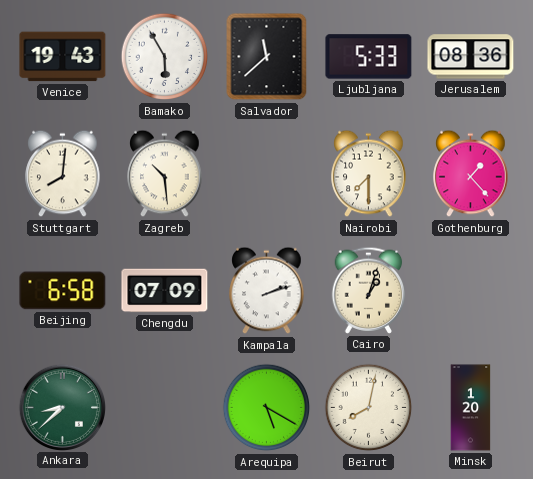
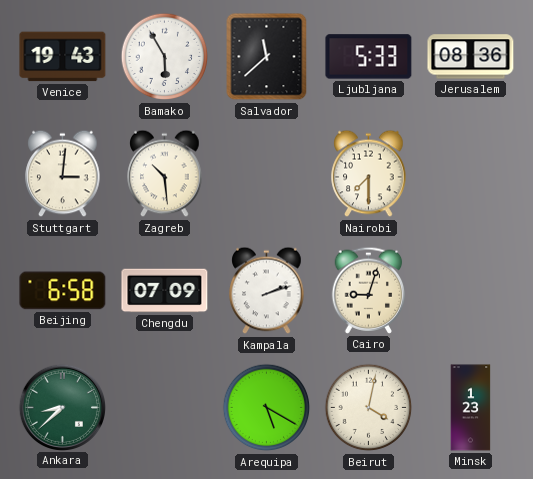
Stuttgart: 8:01 -> 3:01
Gothenburg: 1:23 -> none
Cairo: 1:03 -> 9:03
Beirut: 8:02 -> 4:02
Minsk: 1:20 -> 1:23
